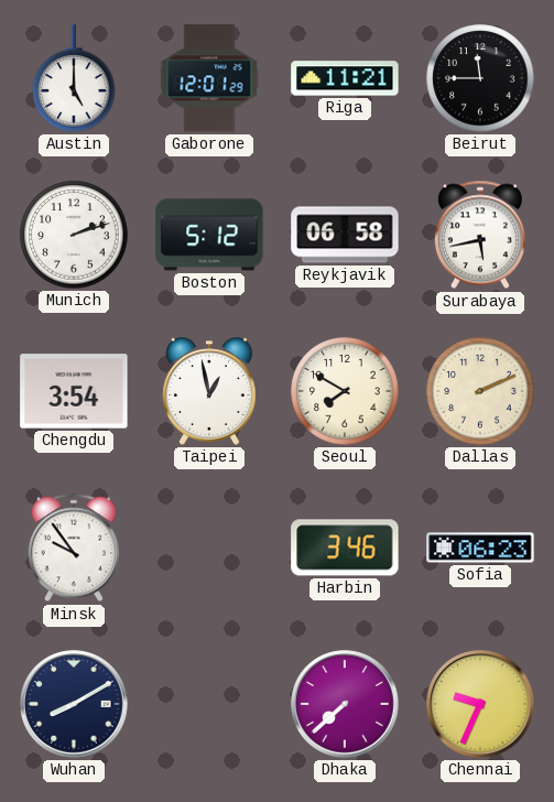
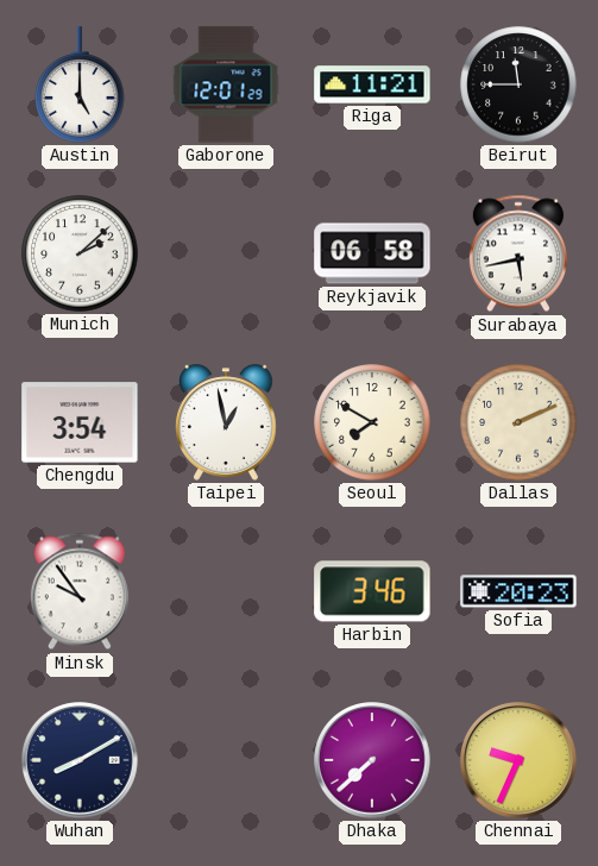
Munich: 2:12 -> 2:08
Boston: 5:12 -> none
Sofia: 06:23 -> 20:23
